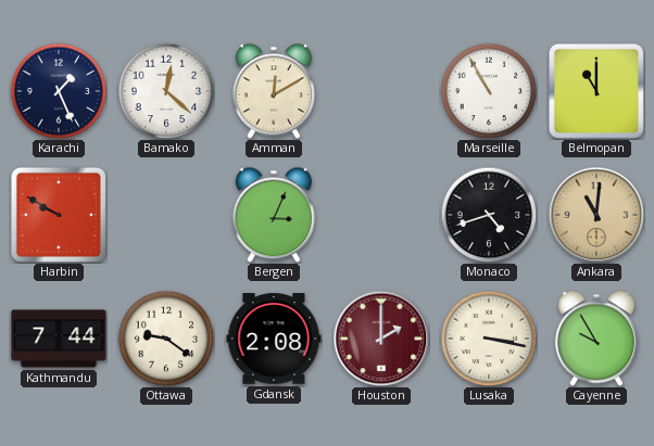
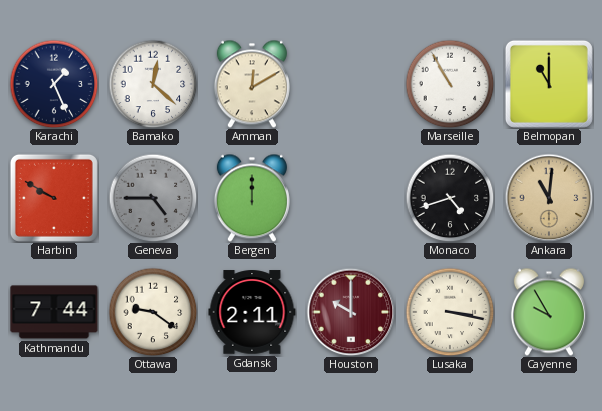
Geneva: none -> 4:45
Bergen: 3:04 -> 12:00
Gdansk: 2:08 -> 2:11
Houston: 2:00 -> 10:00
